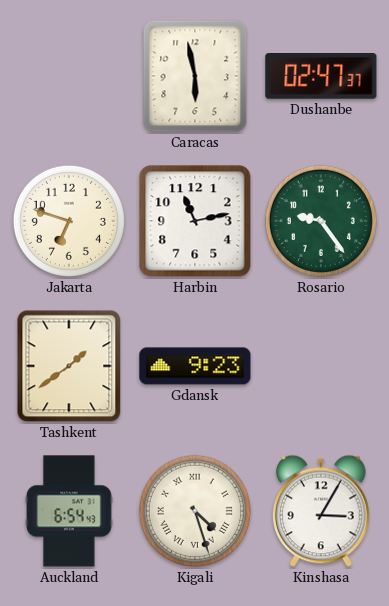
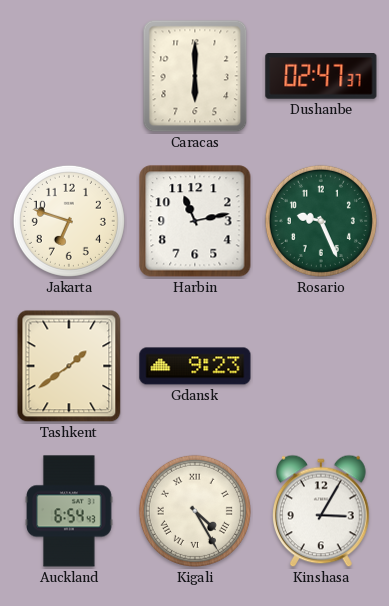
Caracas: 5:58 -> 6:00
Rosario: 9:24 -> 9:26
Kigali: 4:27 -> 4:25
